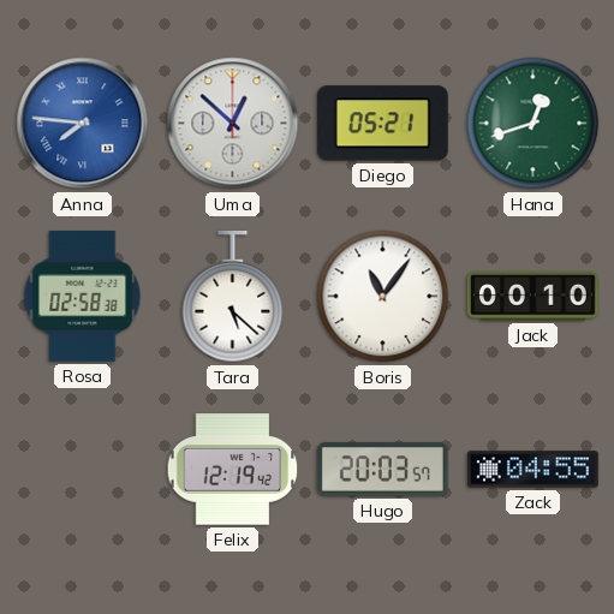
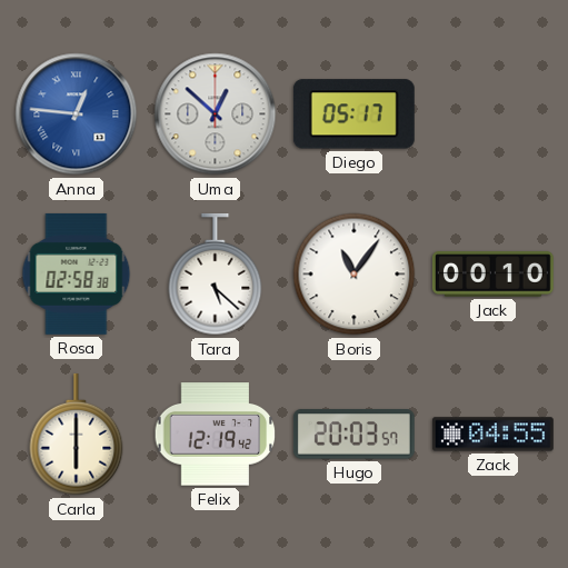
Anna: 7:46 -> 12:46
Diego: 05:21 -> 05:17
Hana: 12:42 -> none
Carla: none -> 6:00
